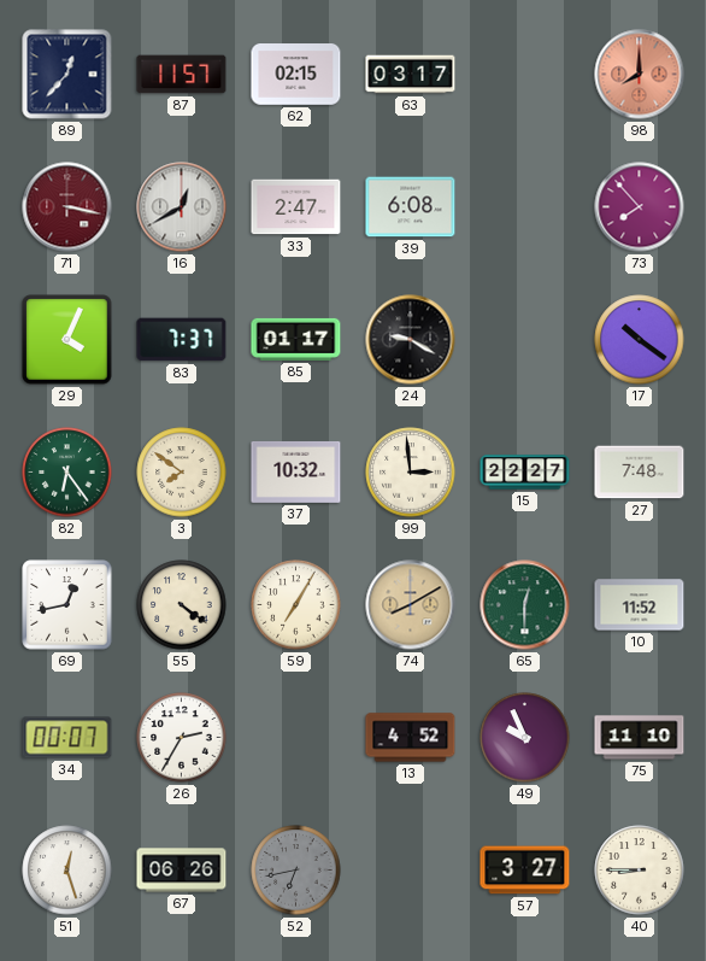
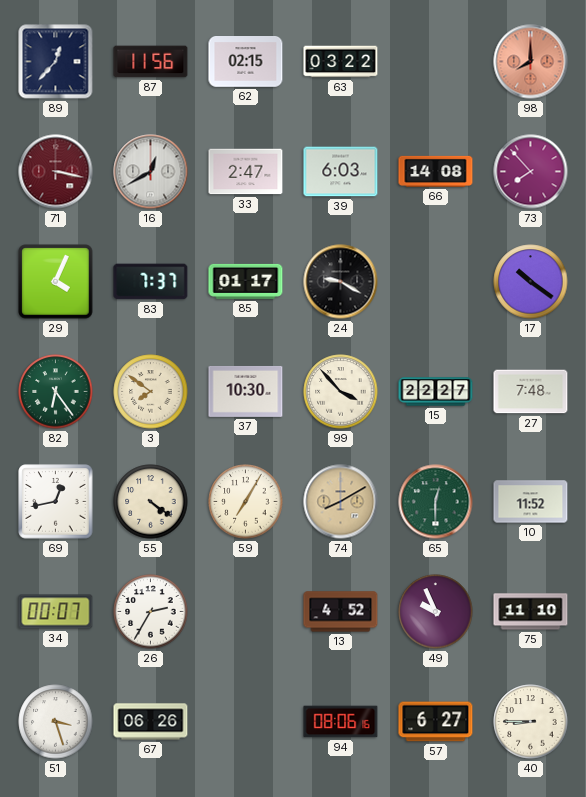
87: 11:57 -> 11:56
63: 03:17 -> 03:22
39: 6:08 -> 6:03
66: none -> 14:08
37: 10:32 -> 10:30
99: 2:59 -> 3:53
51: 12:27 -> 3:27
52: 6:43 -> none
94: none -> 08:06
57: 3:27 -> 6:27
